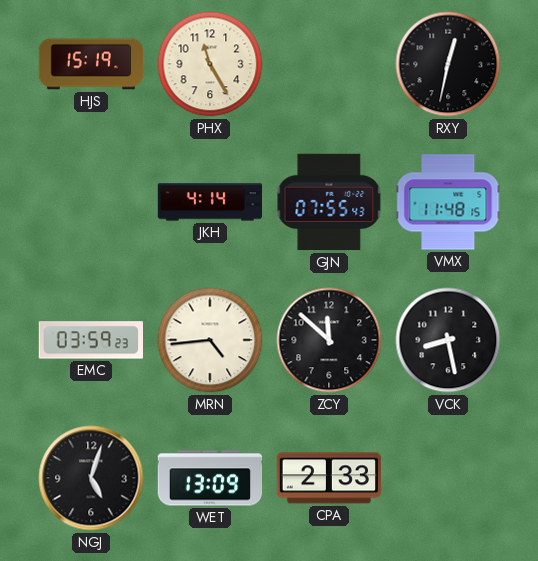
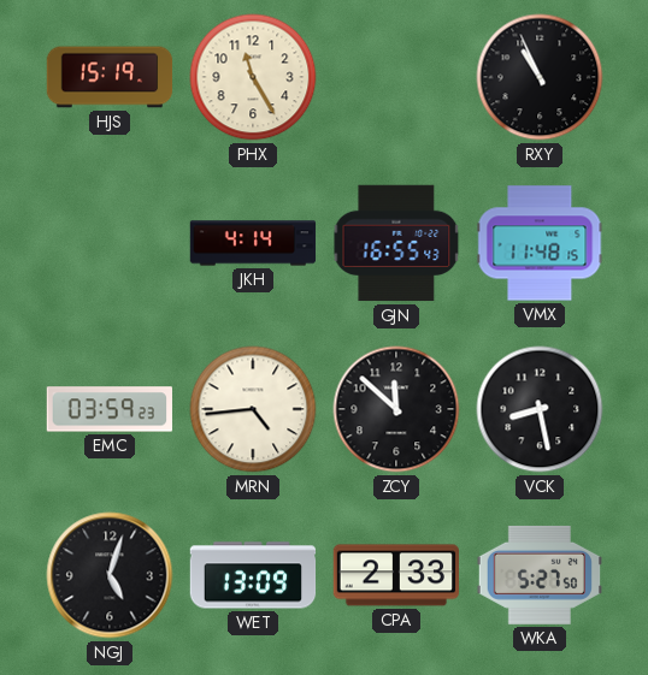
RXY: 12:32 -> 10:56
GJN: 07:55 -> 16:55
WKA: none -> 5:27
